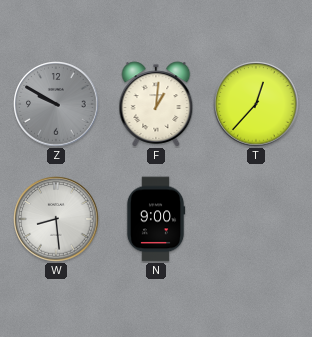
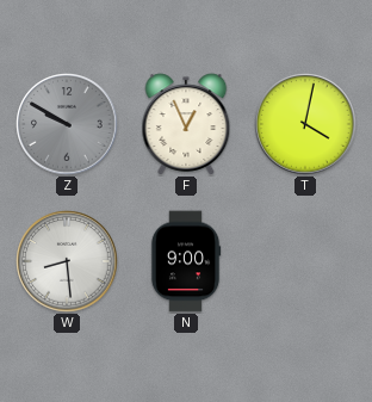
F: 1:01 -> 12:56
T: 12:37 -> 4:02
